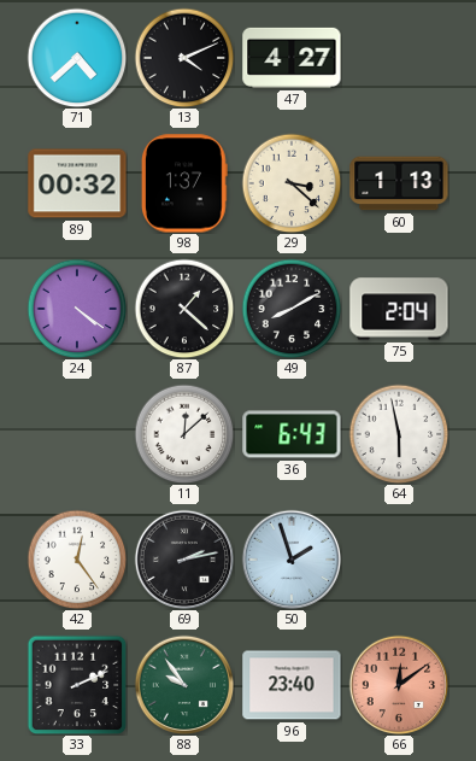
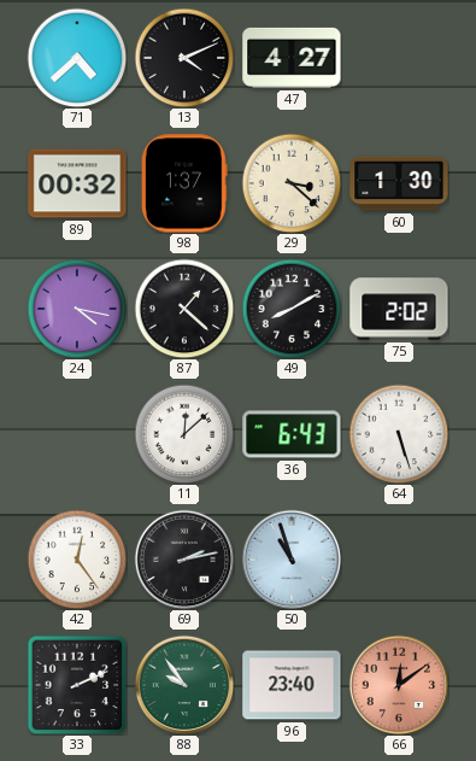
60: 1:13 -> 1:30
24: 4:21 -> 4:17
75: 2:04 -> 2:02
64: 5:58 -> 5:27
50: 1:57 -> 10:57
